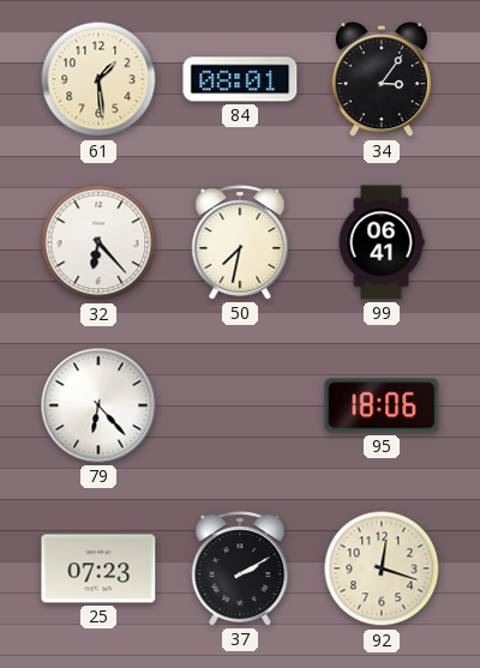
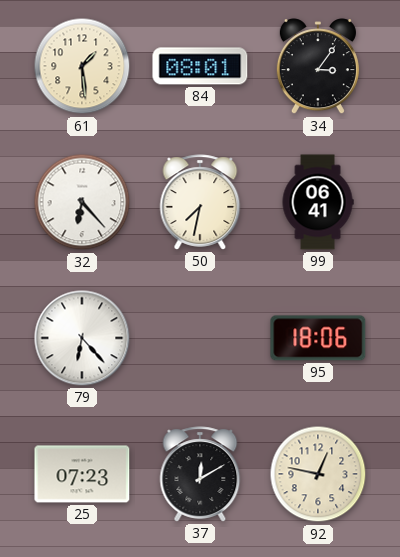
37: 2:10 -> 12:10
92: 12:18 -> 12:47
